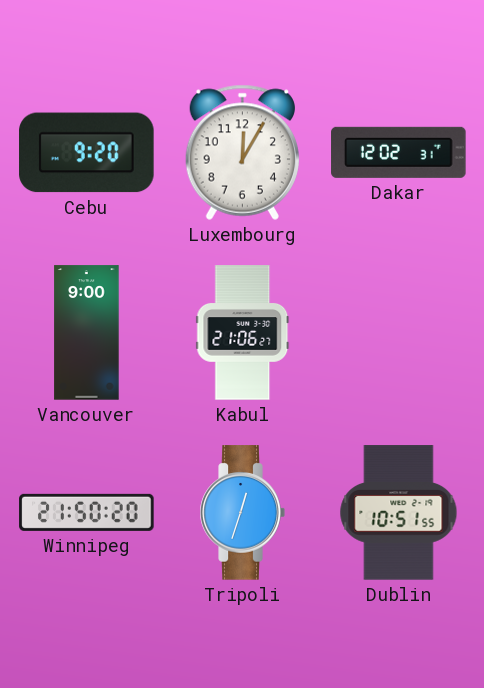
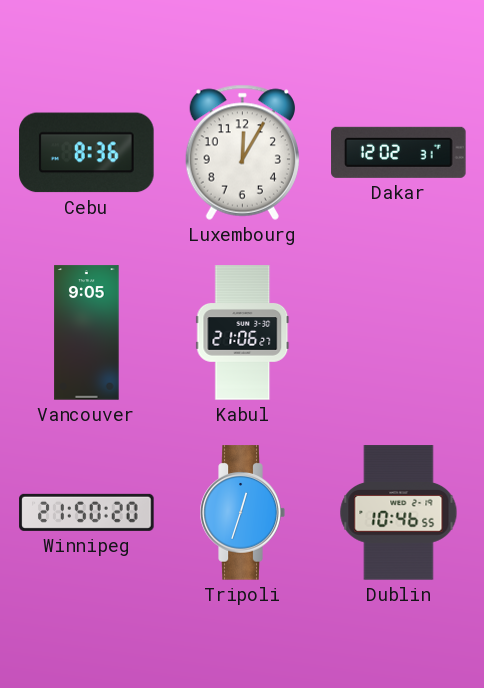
Cebu: 9:20 -> 8:36
Vancouver: 9:00 -> 9:05
Dublin: 10:51 -> 10:46
